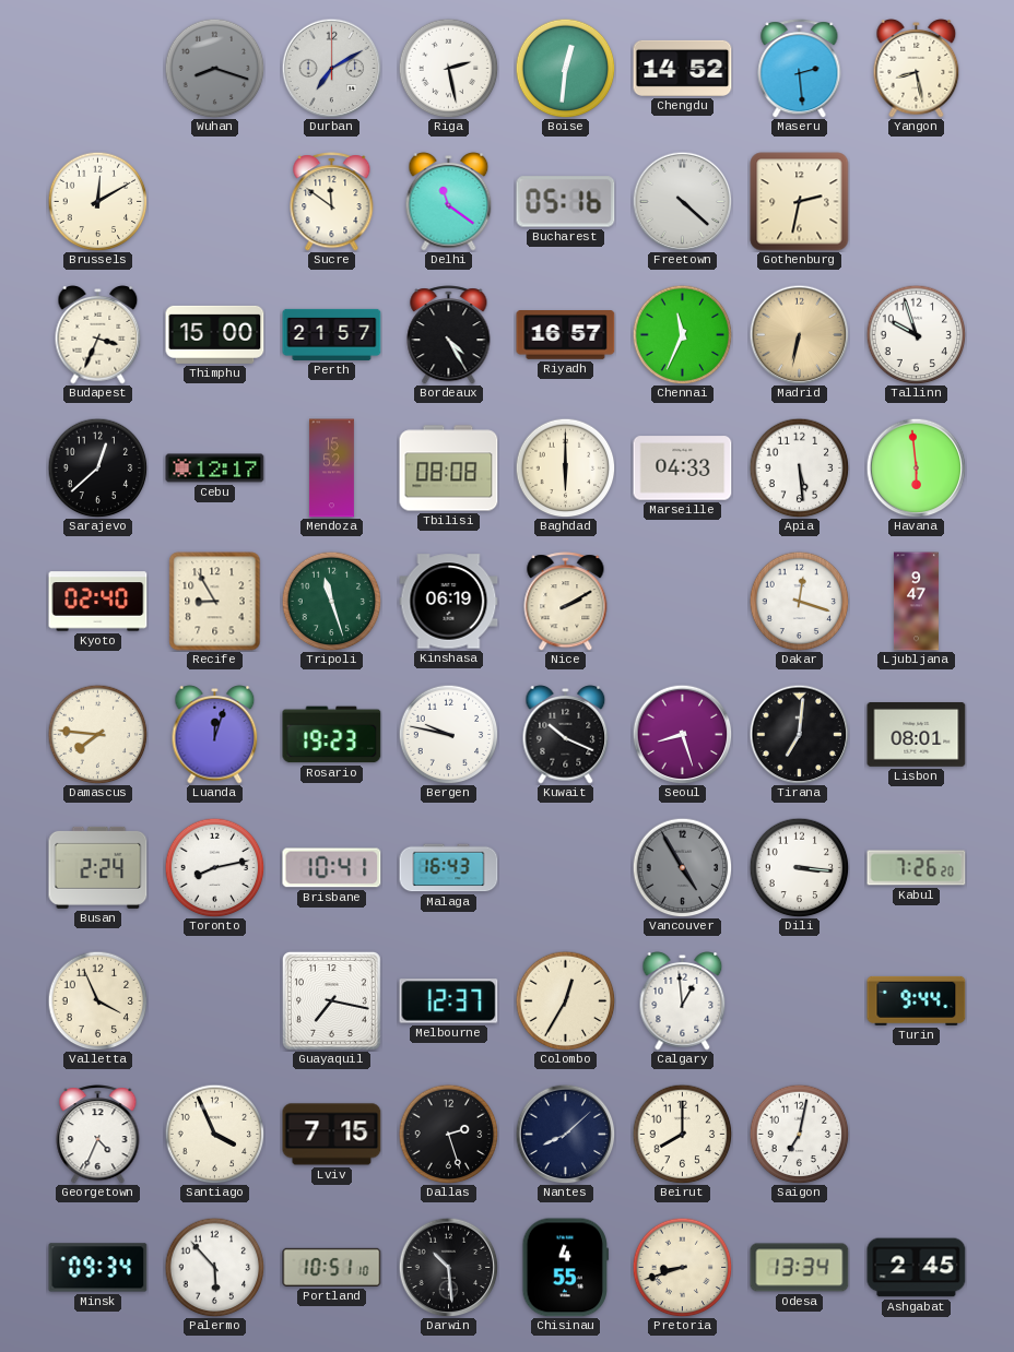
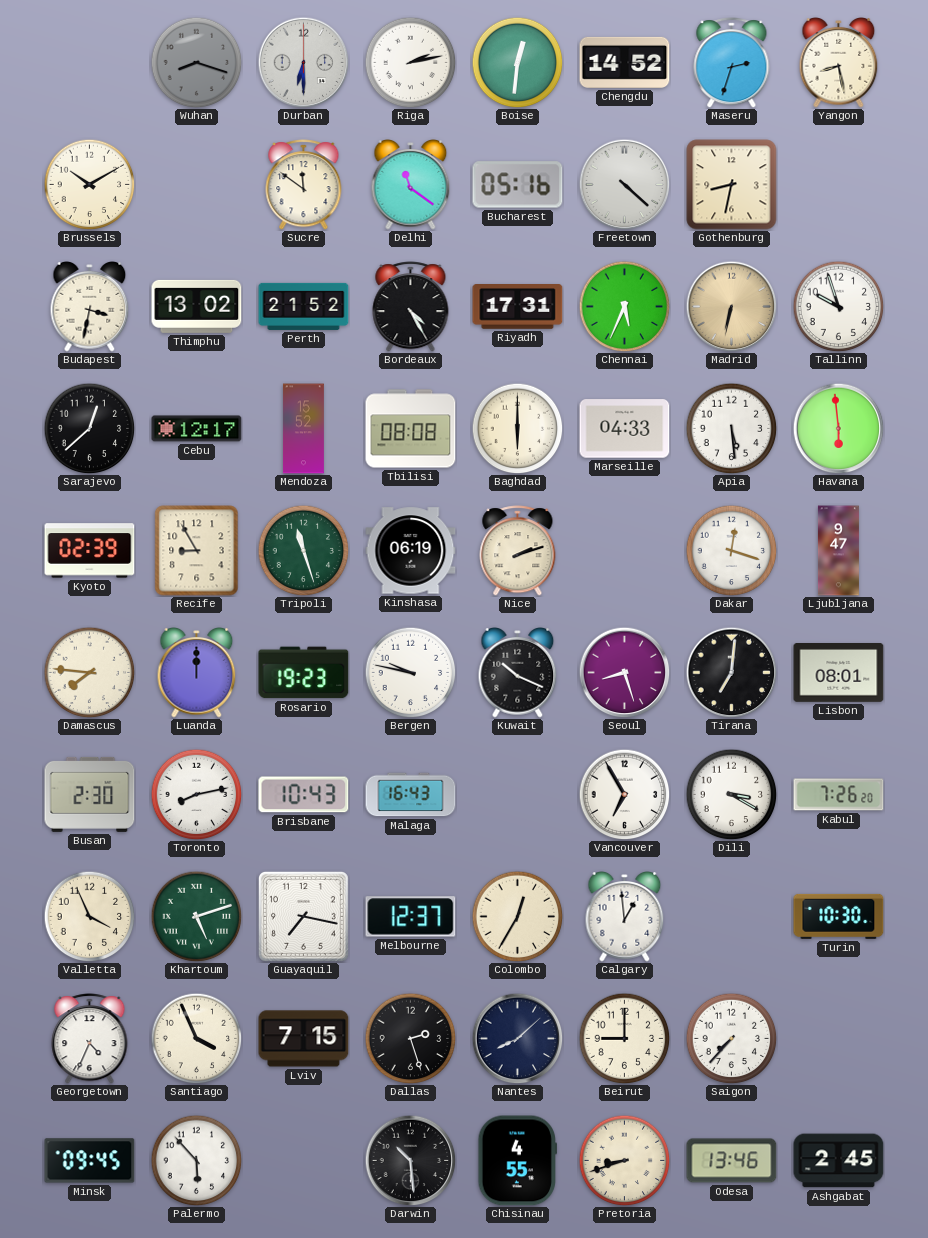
Durban: 7:10 -> 6:30
Riga: 2:28 -> 2:13
Maseru: 2:29 -> 2:33
Brussels: 12:10 -> 10:10
Gothenburg: 2:32 -> 8:32
Budapest: 3:34 -> 3:32
Thimphu: 15:00 -> 13:02
Perth: 21:57 -> 21:52
Riyadh: 16:57 -> 17:31
Chennai: 11:34 -> 5:34
Kyoto: 02:40 -> 02:39
Nice: 2:10 -> 2:12
Luanda: 12:03 -> 12:00
Busan: 2:24 -> 2:30
Brisbane: 10:41 -> 10:43
Vancouver: 4:55 -> 6:55
Vancouver dial: grey -> white
Dili: 3:16 -> 3:20
Khartoum: none -> 5:12
Turin: 9:44 -> 10:30
Beirut: 8:00 -> 9:00
Saigon: 7:02 -> 7:37
Minsk: 09:34 -> 09:45
Portland: 10:51 -> none
Odesa: 13:34 -> 13:46
